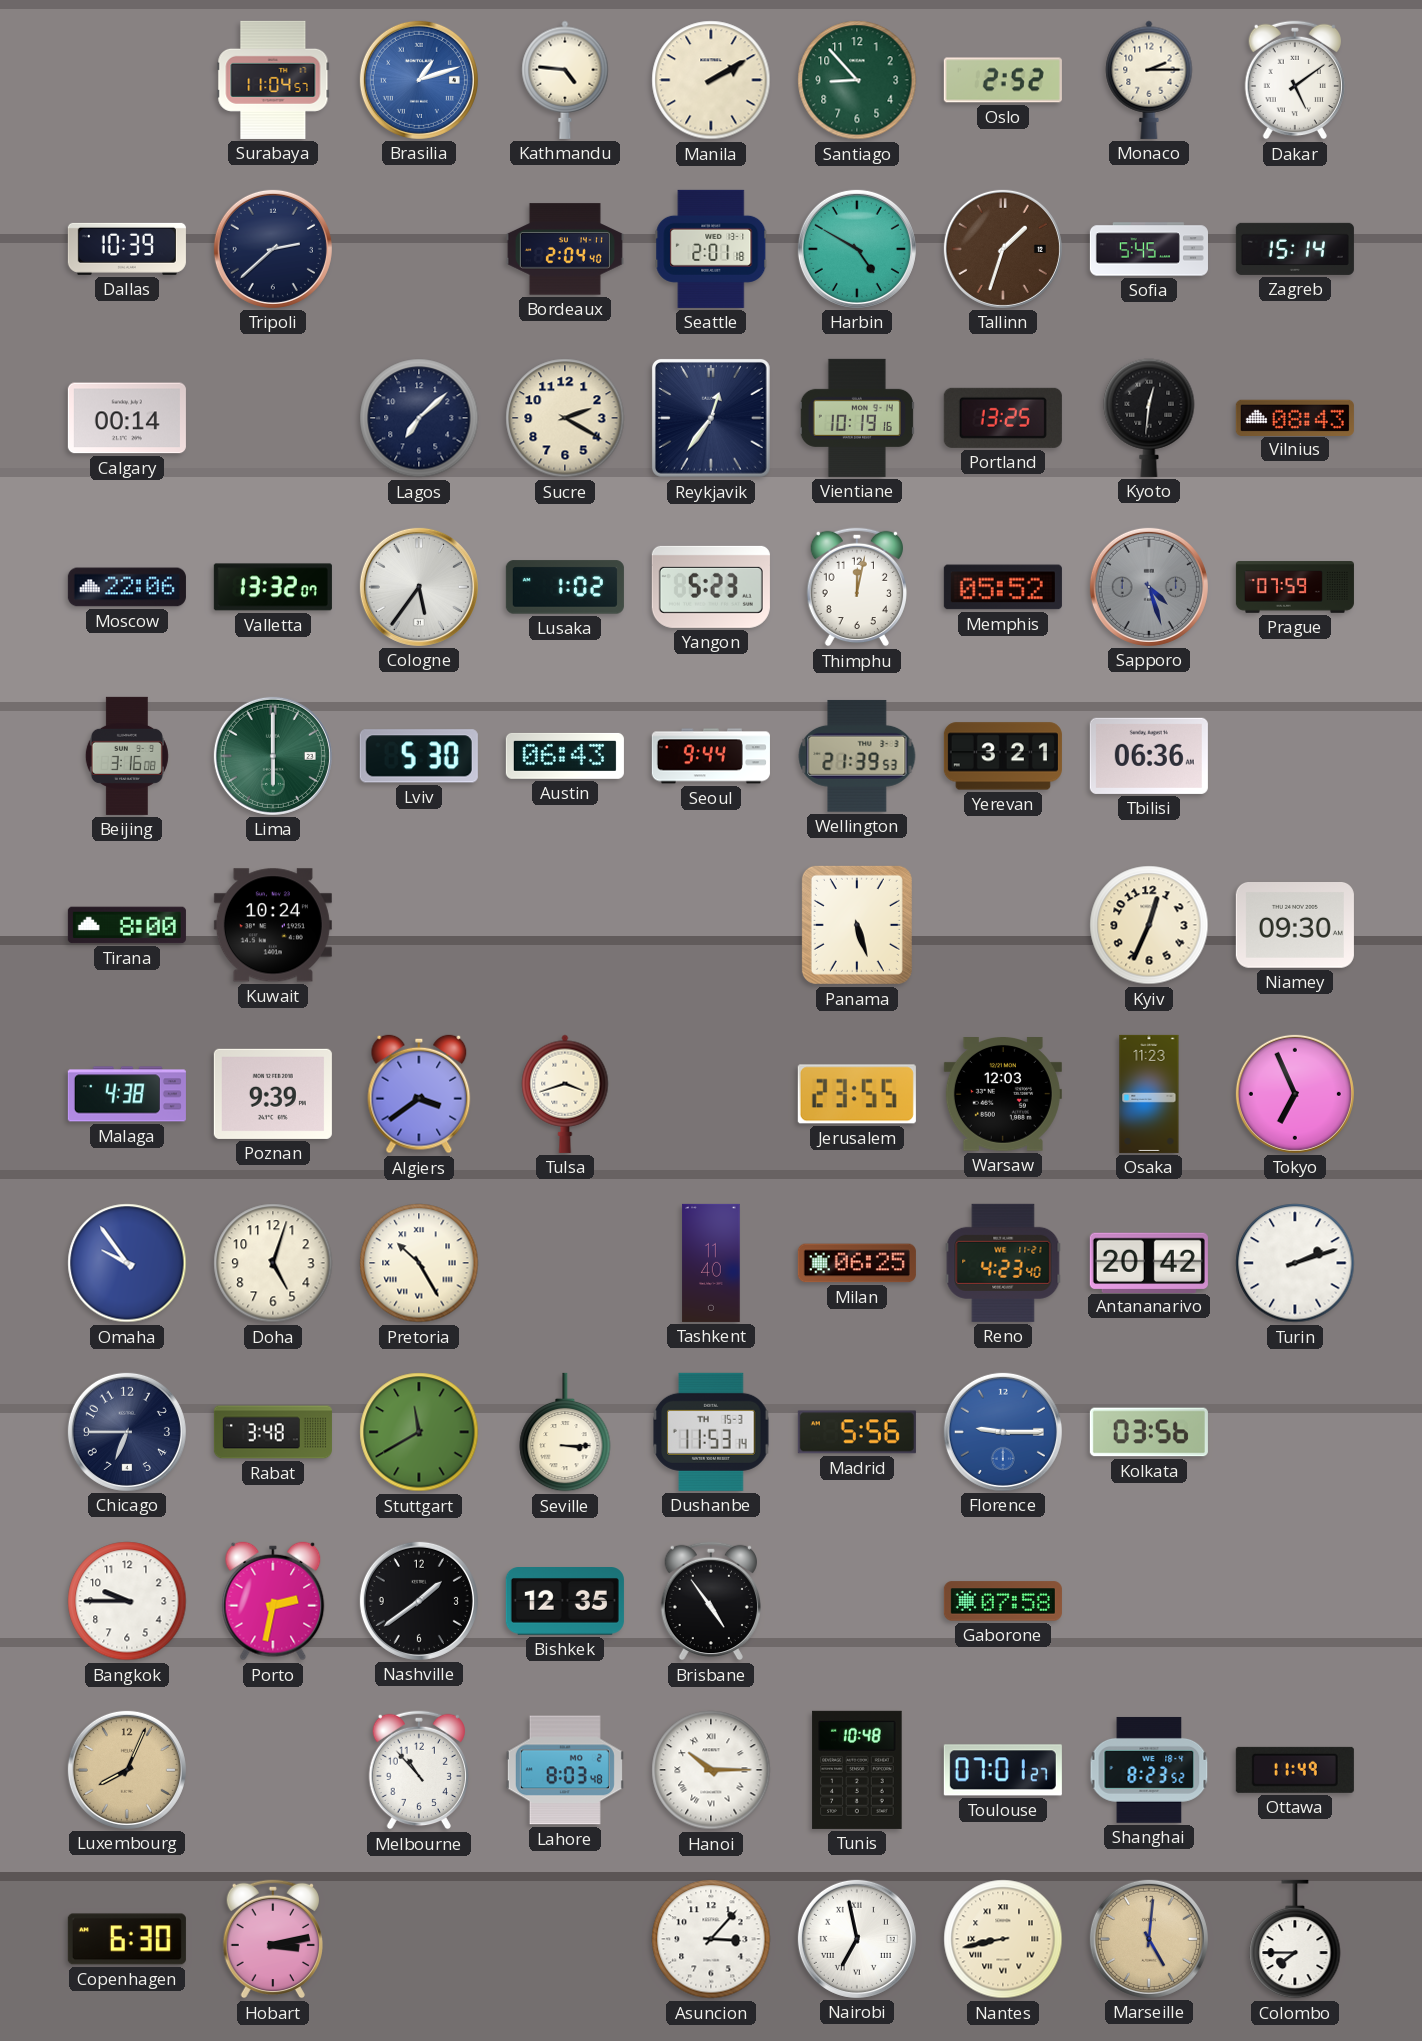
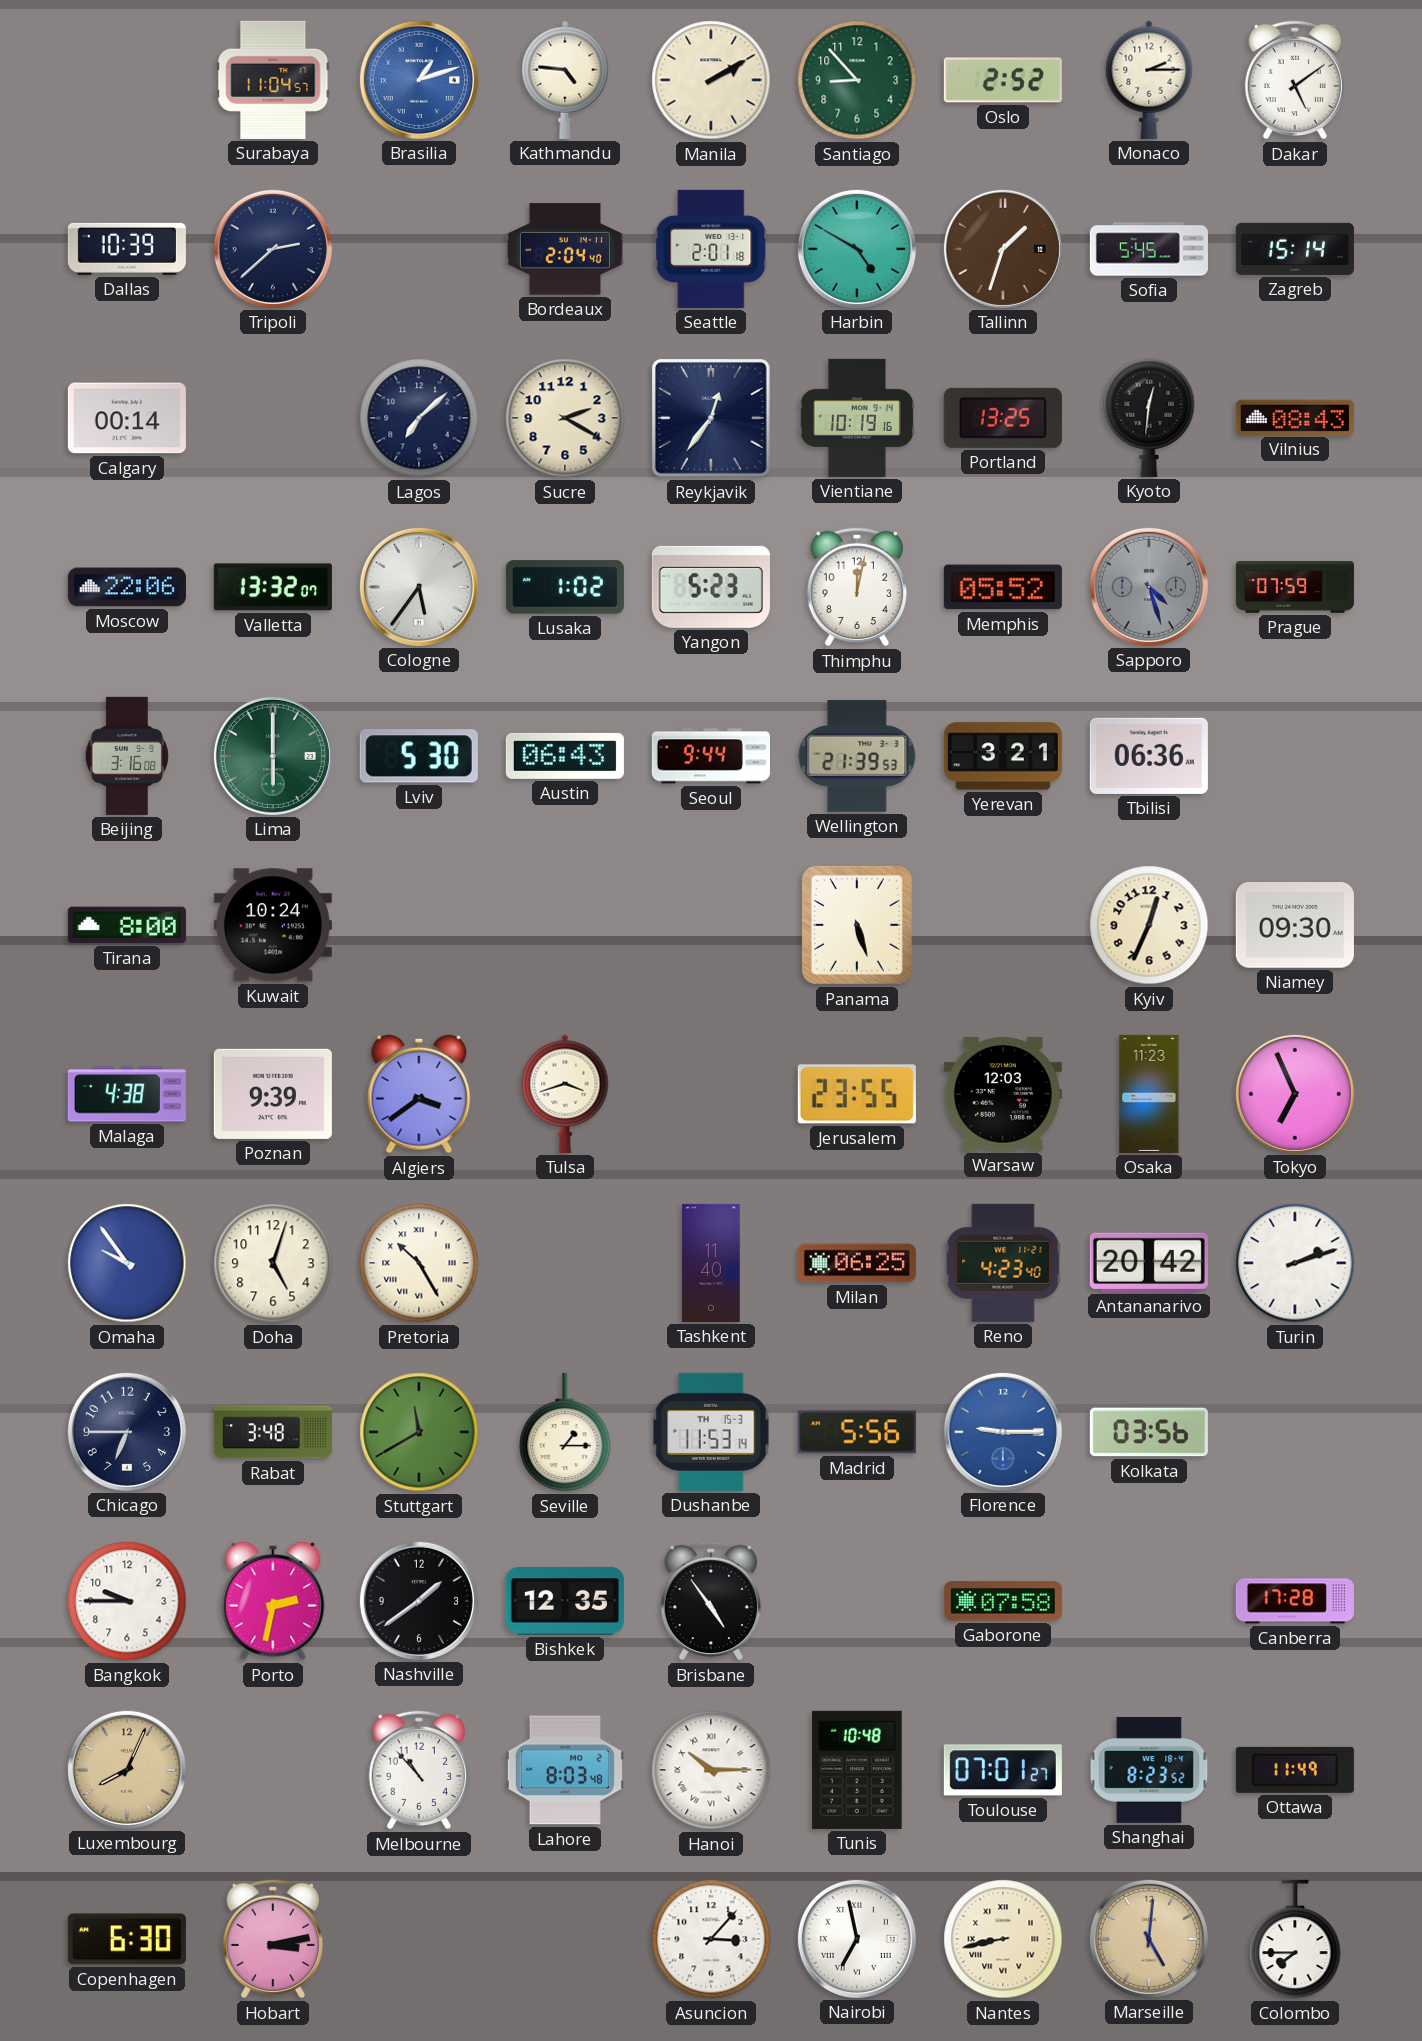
Seville: 3:15 -> 1:15
Canberra: none -> 17:28
